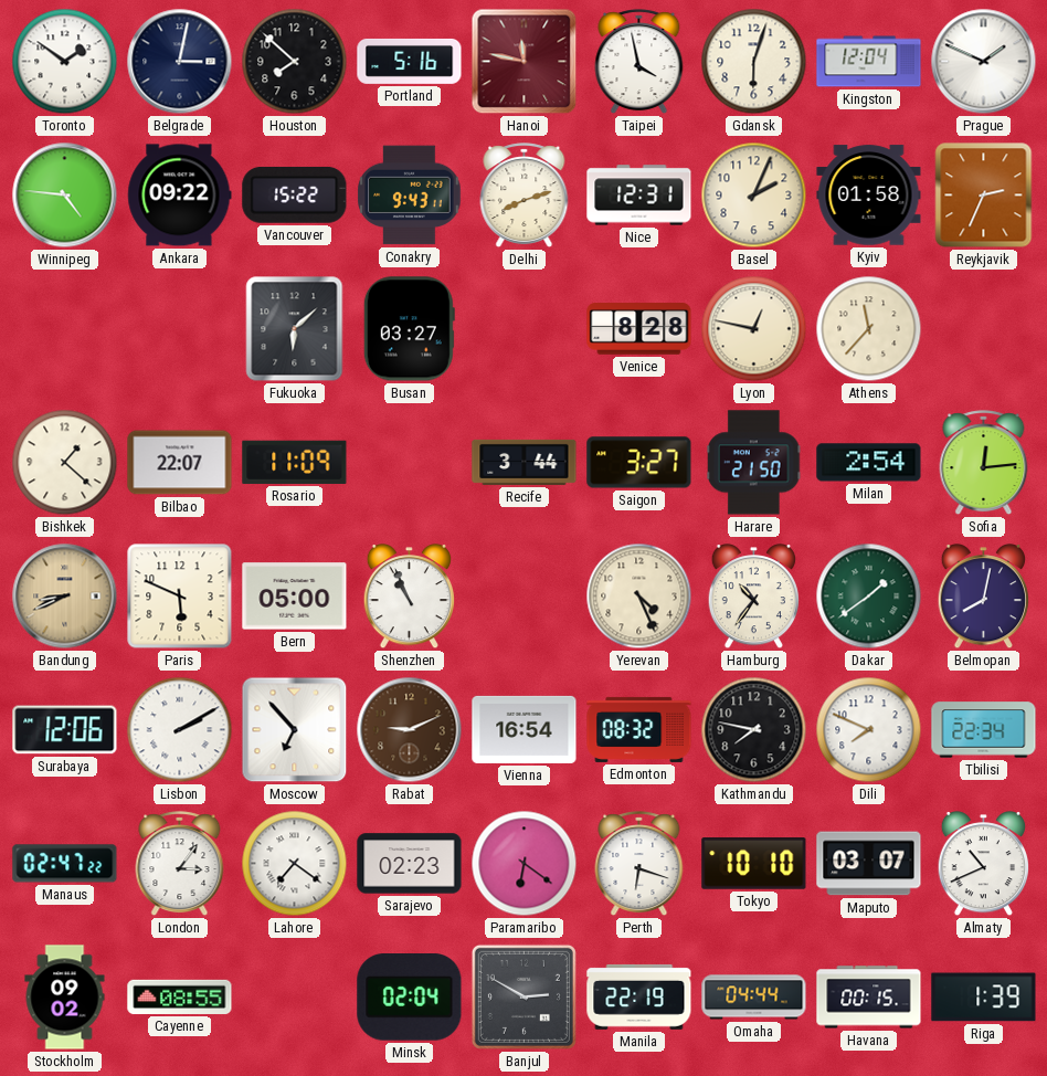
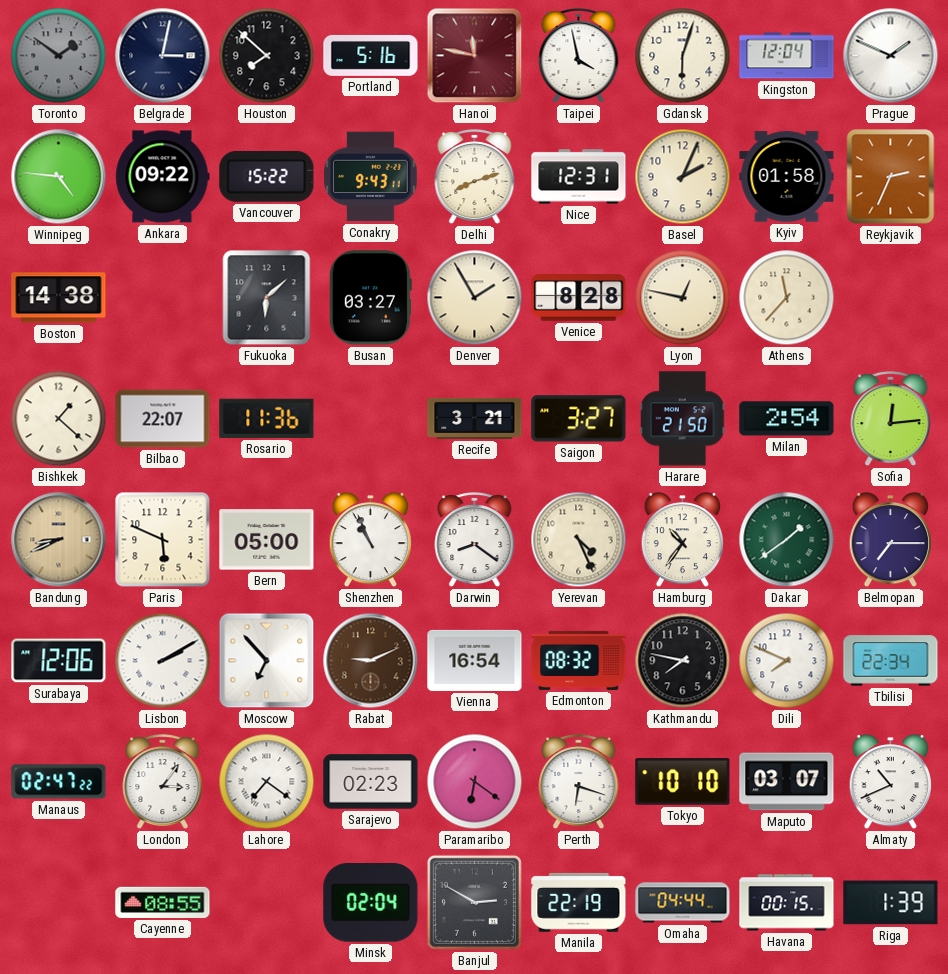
Toronto dial: white -> grey
Boston: none -> 14:38
Denver: none -> 1:55
Rosario: 11:09 -> 11:36
Recife: 3:44 -> 3:21
Darwin: none -> 8:21
Belmopan: 8:02 -> 7:15
Stockholm: 09:02 -> none
